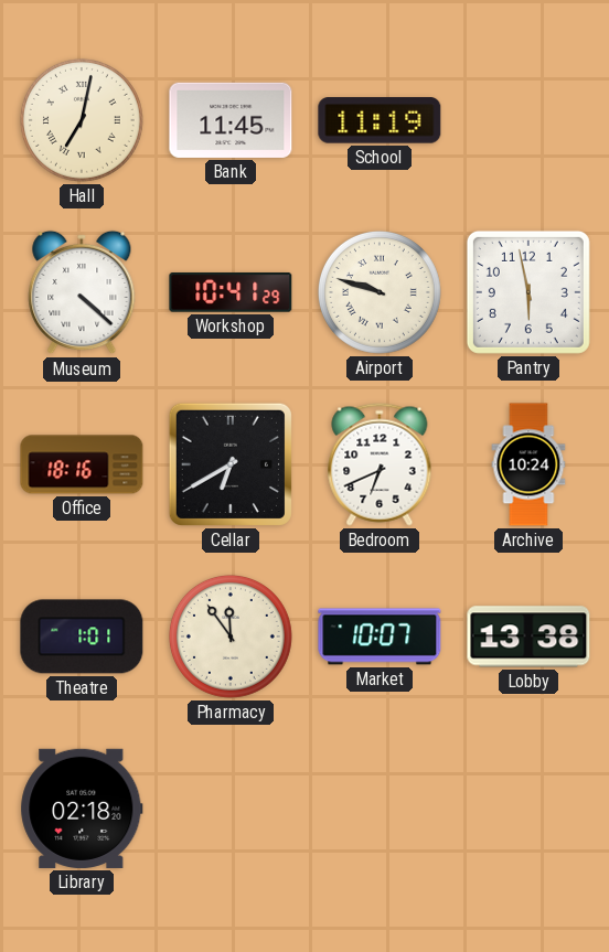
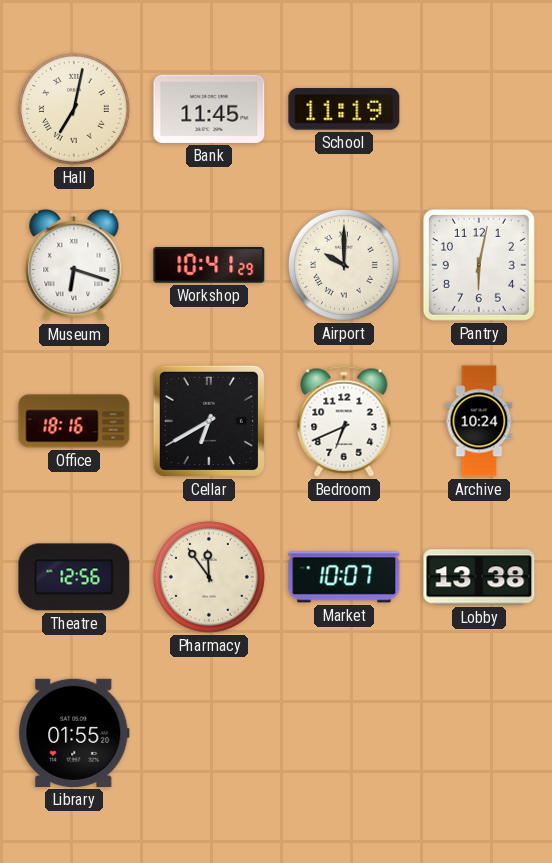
Museum: 4:22 -> 6:18
Airport: 9:48 -> 10:00
Pantry: 5:58 -> 6:02
Theatre: 1:01 -> 12:56
Library: 02:18 -> 01:55
